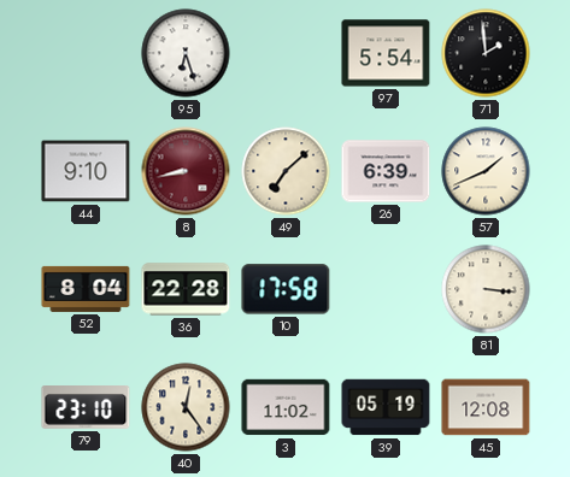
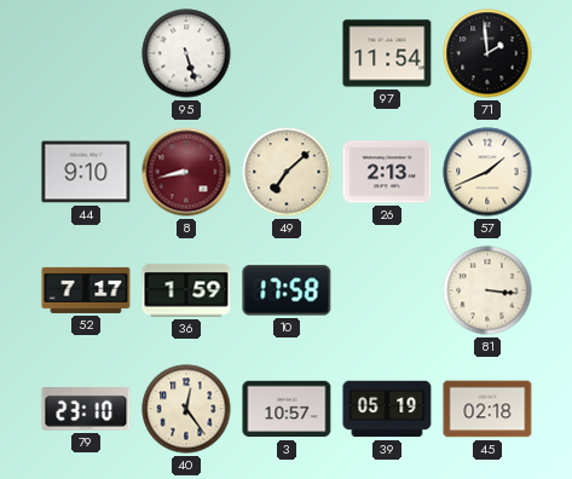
95: 6:27 -> 5:27
97: 5:54 -> 11:54
26: 6:39 -> 2:13
52: 8:04 -> 7:17
36: 22:28 -> 1:59
3: 11:02 -> 10:57
45: 12:08 -> 02:18
